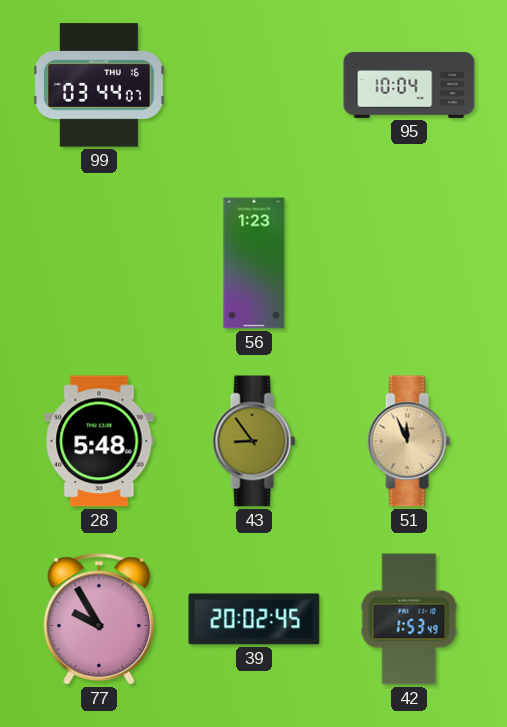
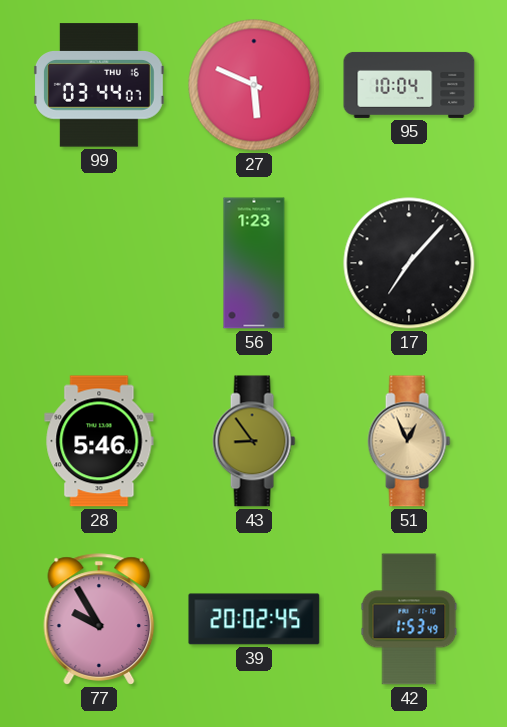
27: none -> 5:49
17: none -> 7:07
28: 5:48 -> 5:46
51: 11:56 -> 12:56
